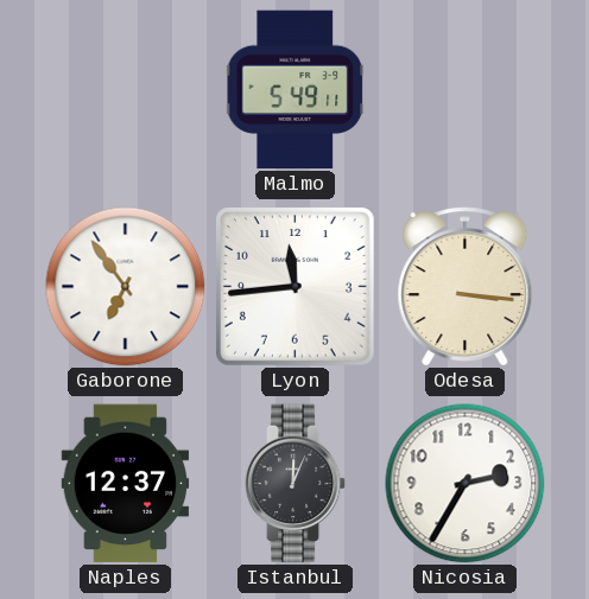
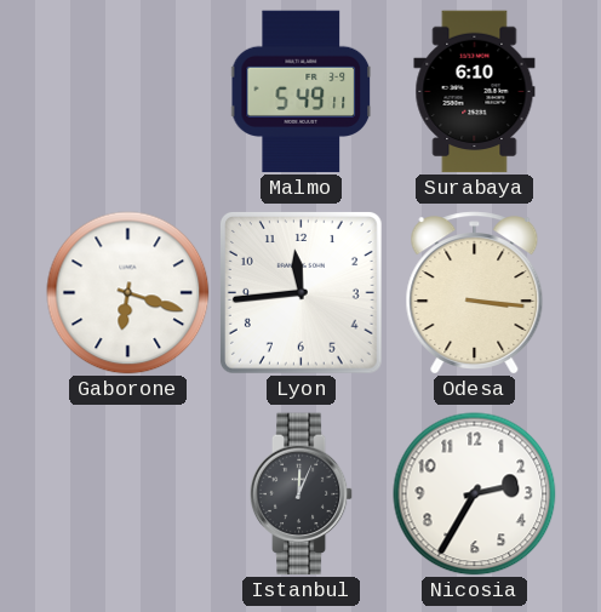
Surabaya: none -> 6:10
Gaborone: 6:54 -> 6:18
Naples: 12:37 -> none
